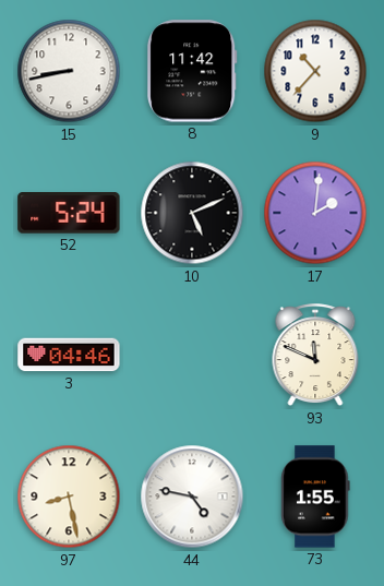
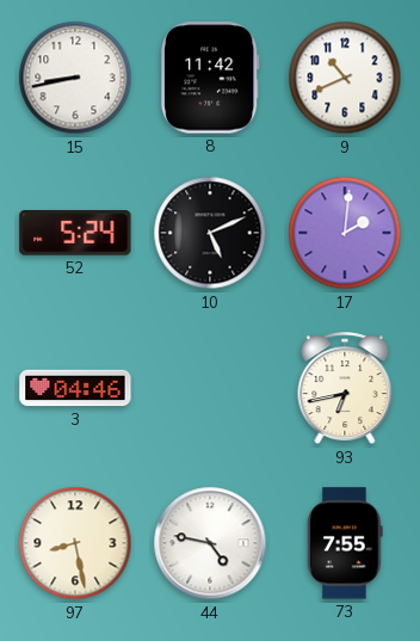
9: 10:37 -> 10:41
93: 11:49 -> 6:43
73: 1:55 -> 7:55
